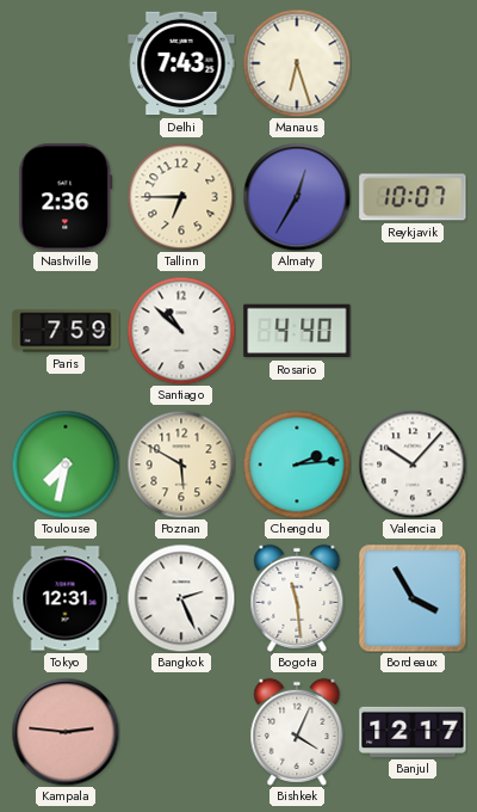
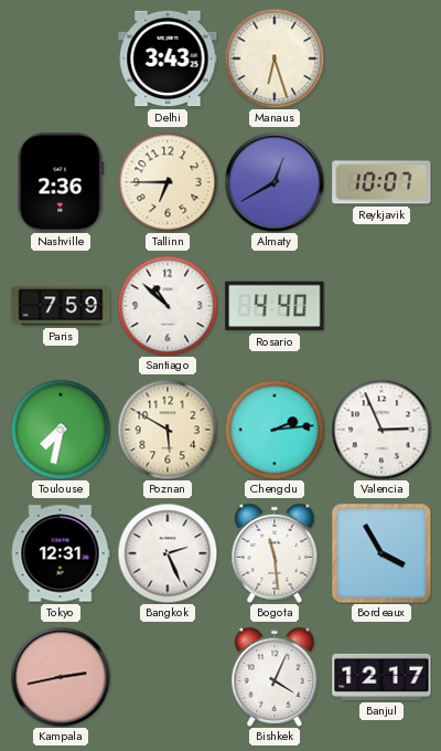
Delhi: 7:43 -> 3:43
Almaty: 12:35 -> 12:40
Valencia: 10:07 -> 2:56
Kampala: 2:46 -> 2:43
